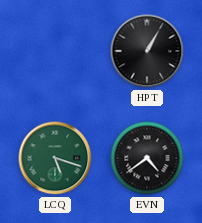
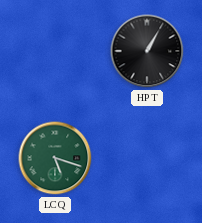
EVN: 4:39 -> none
